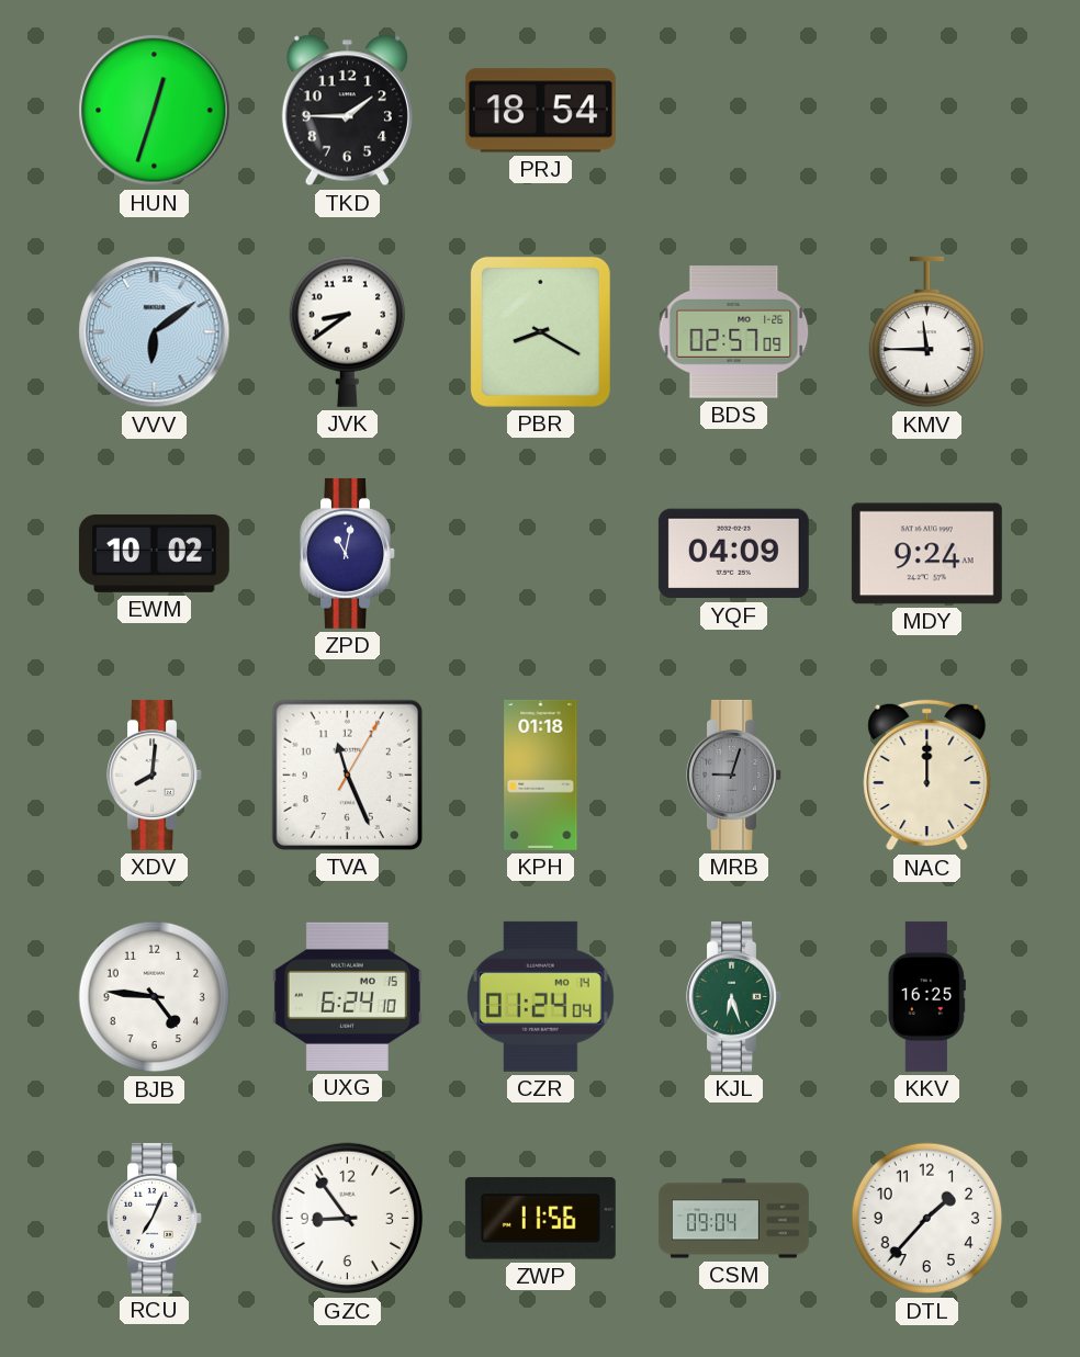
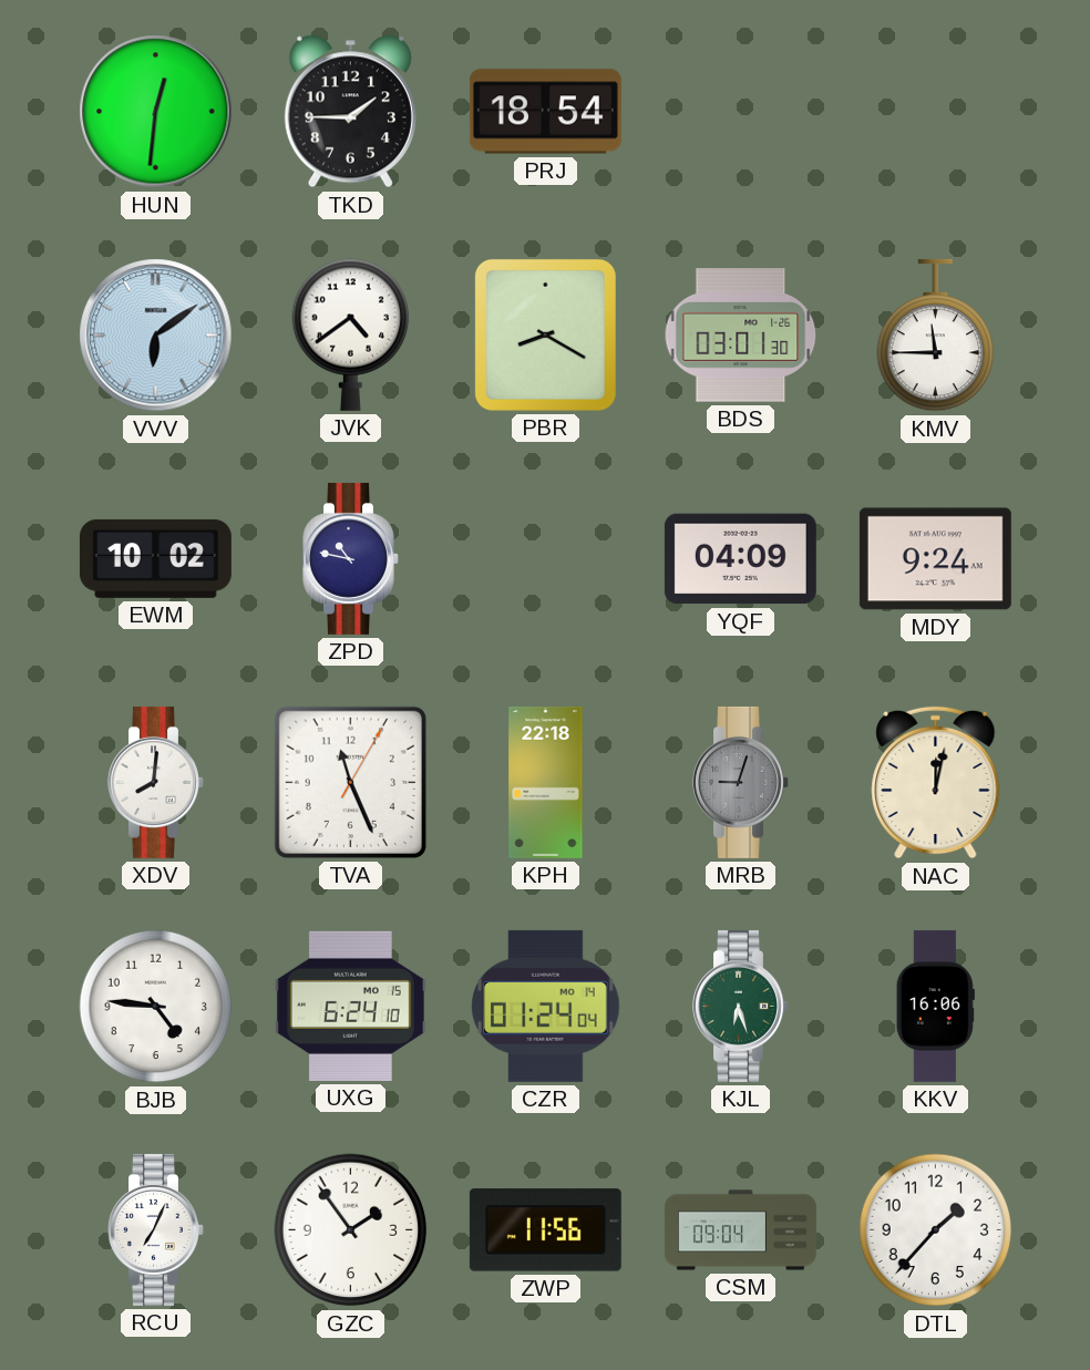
HUN: 12:33 -> 12:31
JVK: 8:39 -> 4:39
BDS: 02:57 -> 03:01
ZPD: 11:02 -> 10:47
KPH: 01:18 -> 22:18
NAC: 12:00 -> 12:02
KKV: 16:25 -> 16:06
GZC: 8:54 -> 1:54
